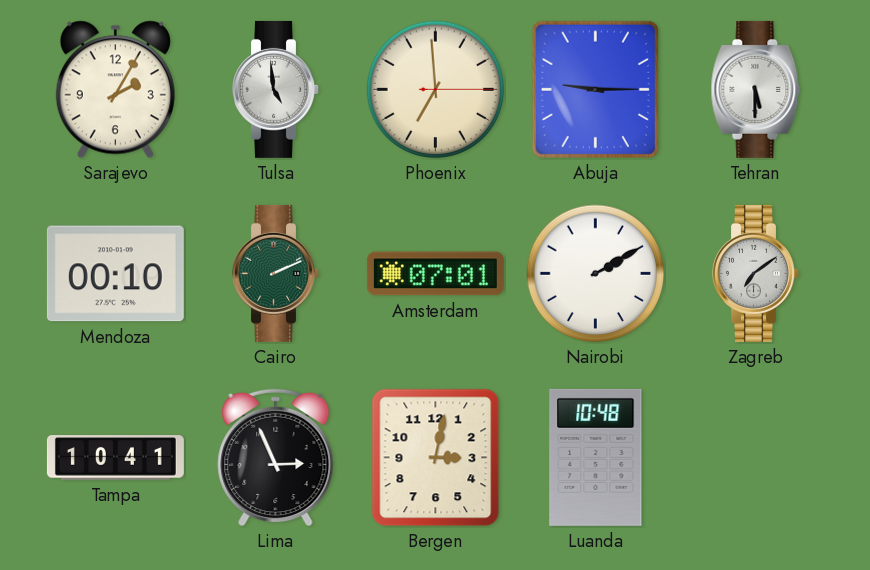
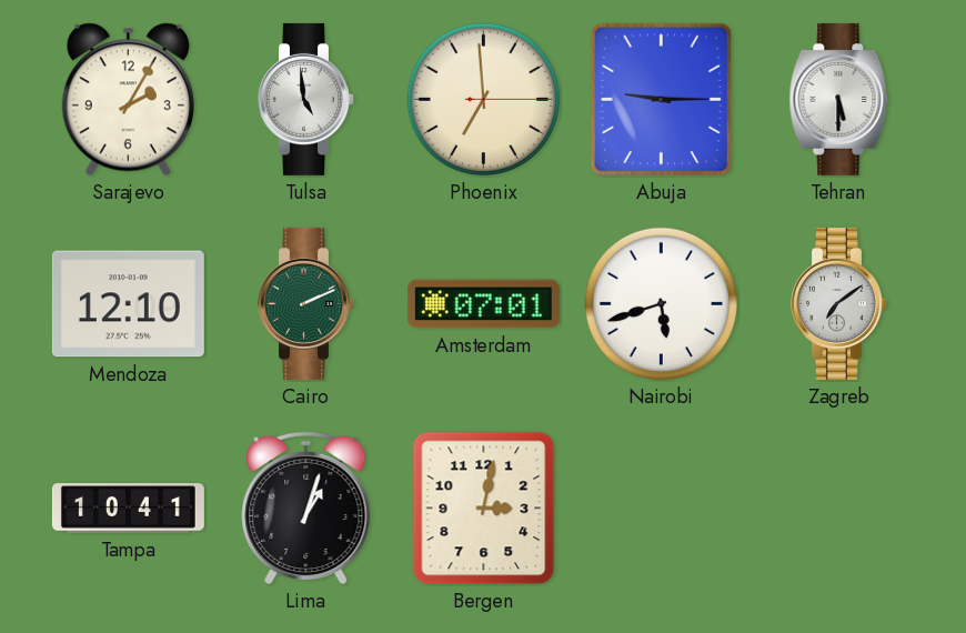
Mendoza: 00:10 -> 12:10
Nairobi: 2:10 -> 5:42
Lima: 2:56 -> 1:03
Luanda: 10:48 -> none
